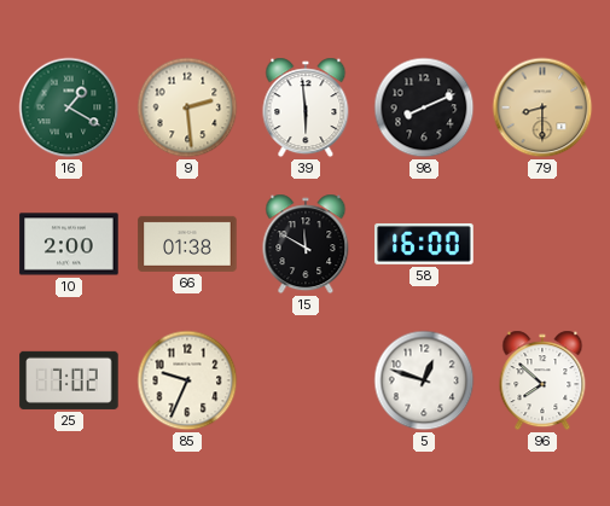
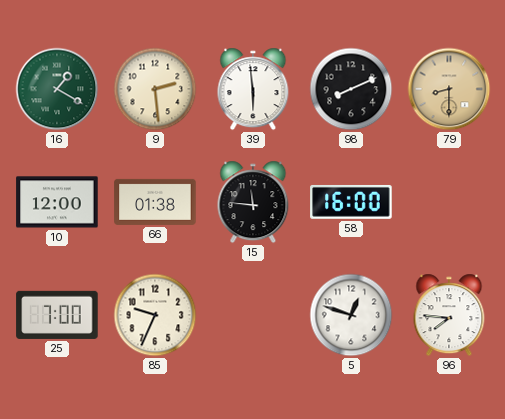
10: 2:00 -> 12:00
15: 11:50 -> 11:46
25: 7:02 -> 7:00
96: 7:52 -> 7:46
